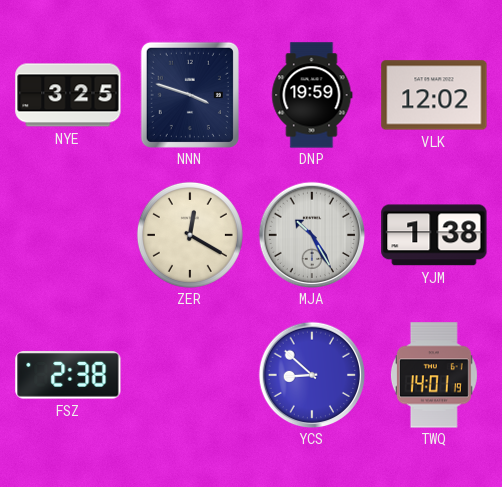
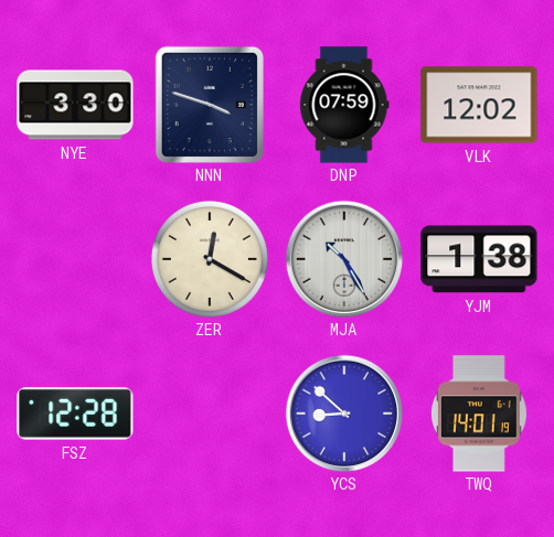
NYE: 3:25 -> 3:30
DNP: 19:59 -> 07:59
FSZ: 2:38 -> 12:28
